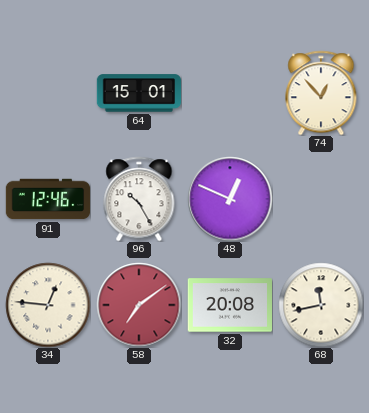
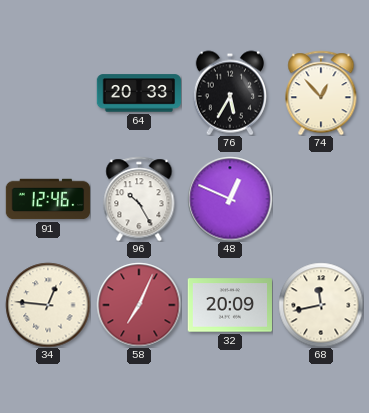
64: 15:01 -> 20:33
76: none -> 5:35
58: 7:09 -> 7:04
32: 20:08 -> 20:09
